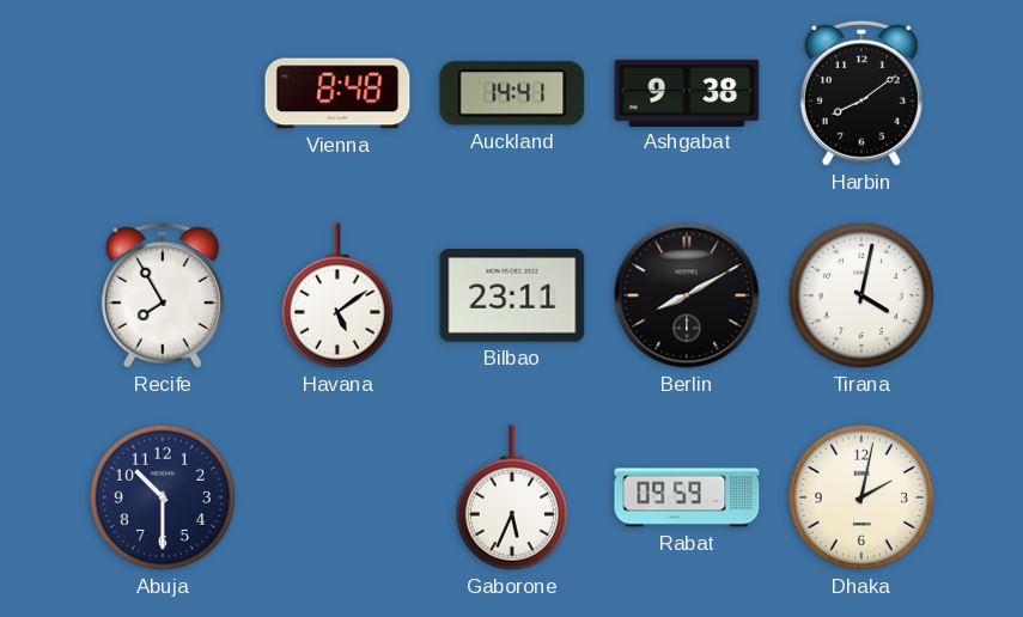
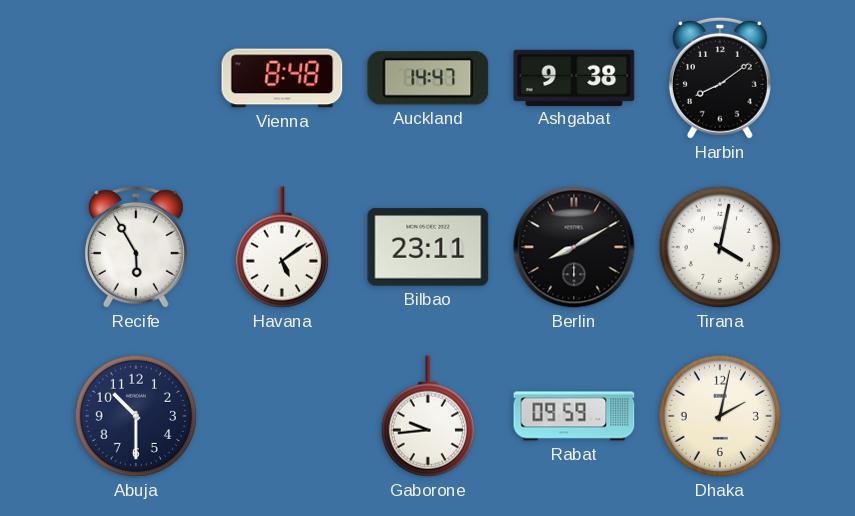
Auckland: 14:41 -> 14:47
Recife: 7:55 -> 5:55
Gaborone: 5:34 -> 9:44
